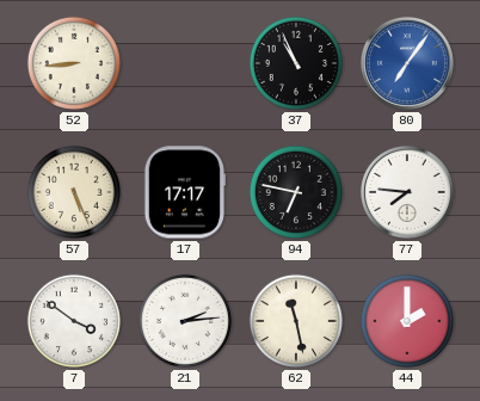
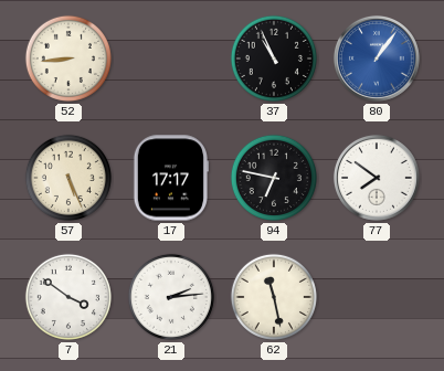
80: 7:06 -> 1:06
77: 7:46 -> 7:51
44: 2:00 -> none
